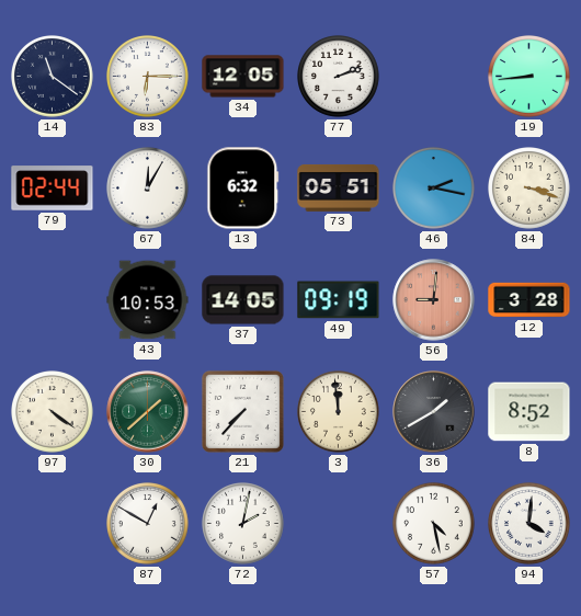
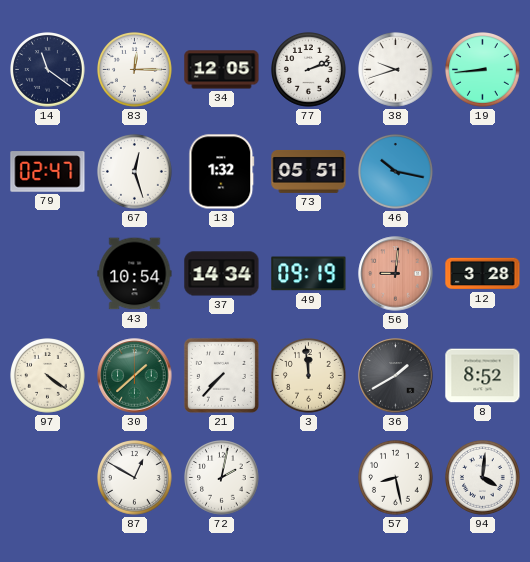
83: 6:15 -> 12:15
38: none -> 9:42
79: 02:44 -> 02:47
67: 12:05 -> 12:27
13: 6:32 -> 1:32
46: 2:17 -> 10:17
84: 3:18 -> none
43: 10:53 -> 10:54
37: 14:05 -> 14:34
57: 4:28 -> 8:28
